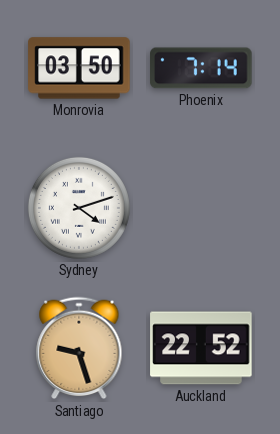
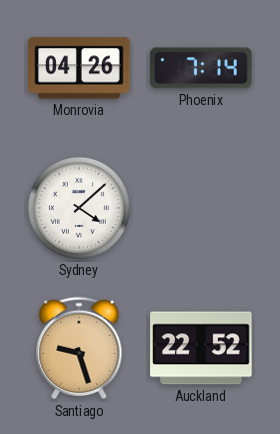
Monrovia: 03:50 -> 04:26
Sydney: 4:12 -> 4:08
